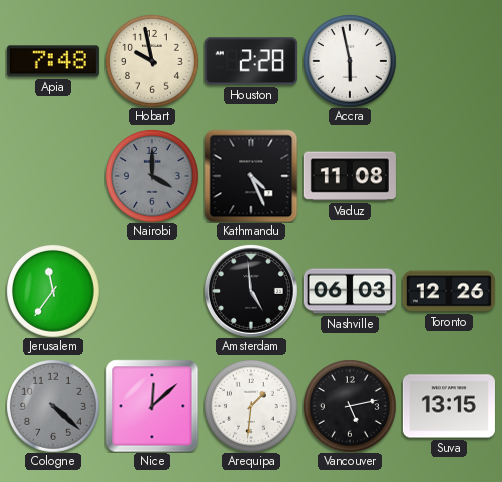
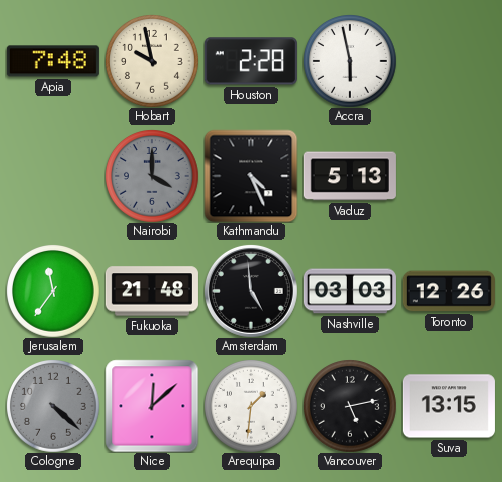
Vaduz: 11:08 -> 5:13
Fukuoka: none -> 21:48
Nashville: 06:03 -> 03:03
